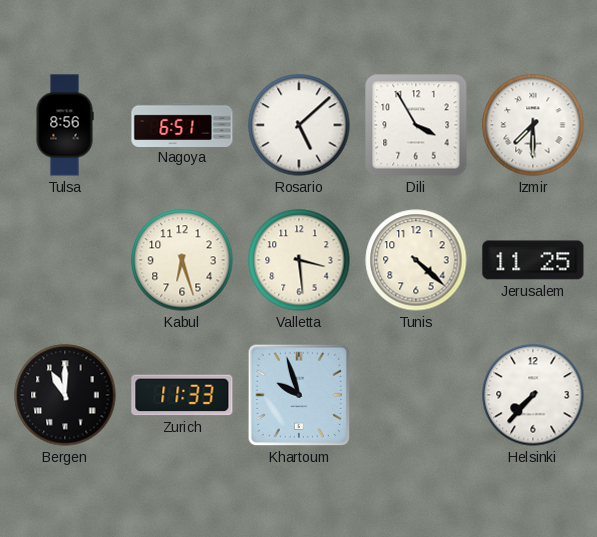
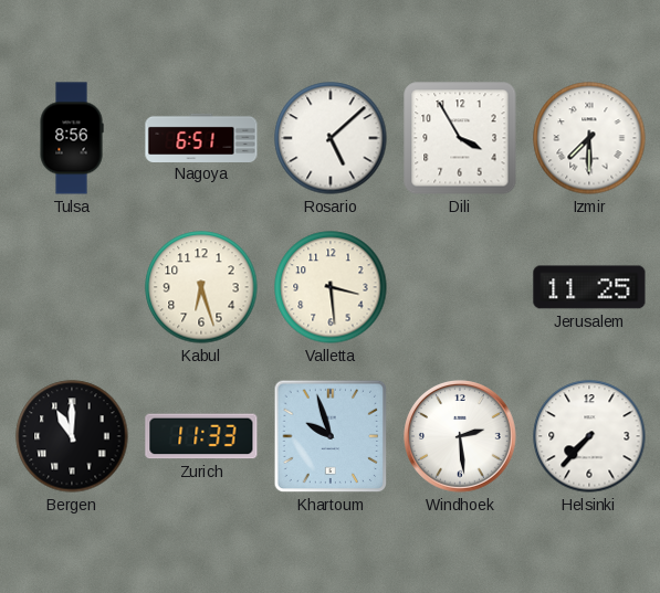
Tunis: 4:22 -> none
Windhoek: none -> 2:29
